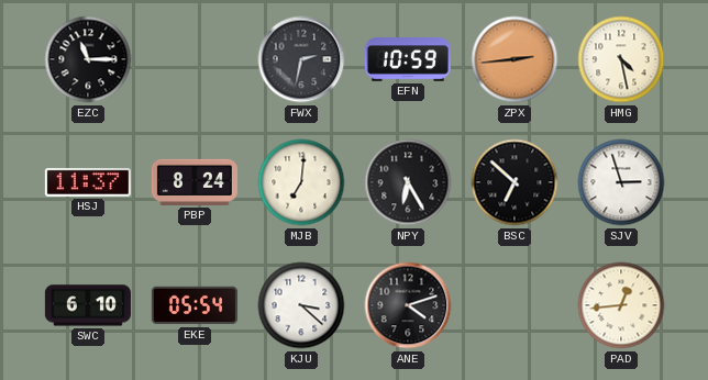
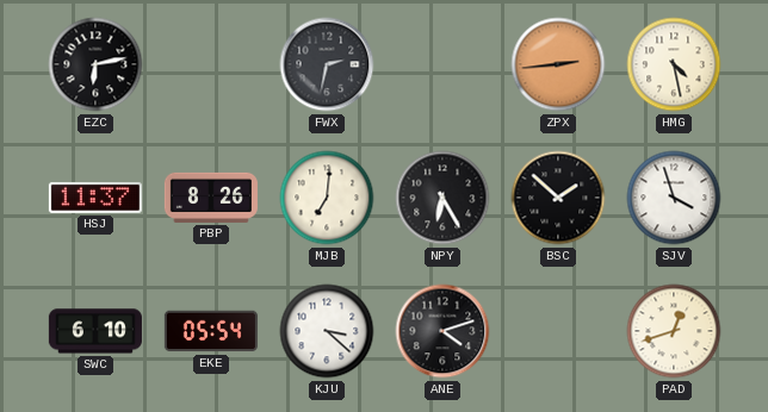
EZC: 11:15 -> 6:13
EFN: 10:59 -> none
PBP: 8:24 -> 8:26
BSC: 6:52 -> 1:52
SJV: 2:57 -> 3:57
PAD: 12:44 -> 12:42
